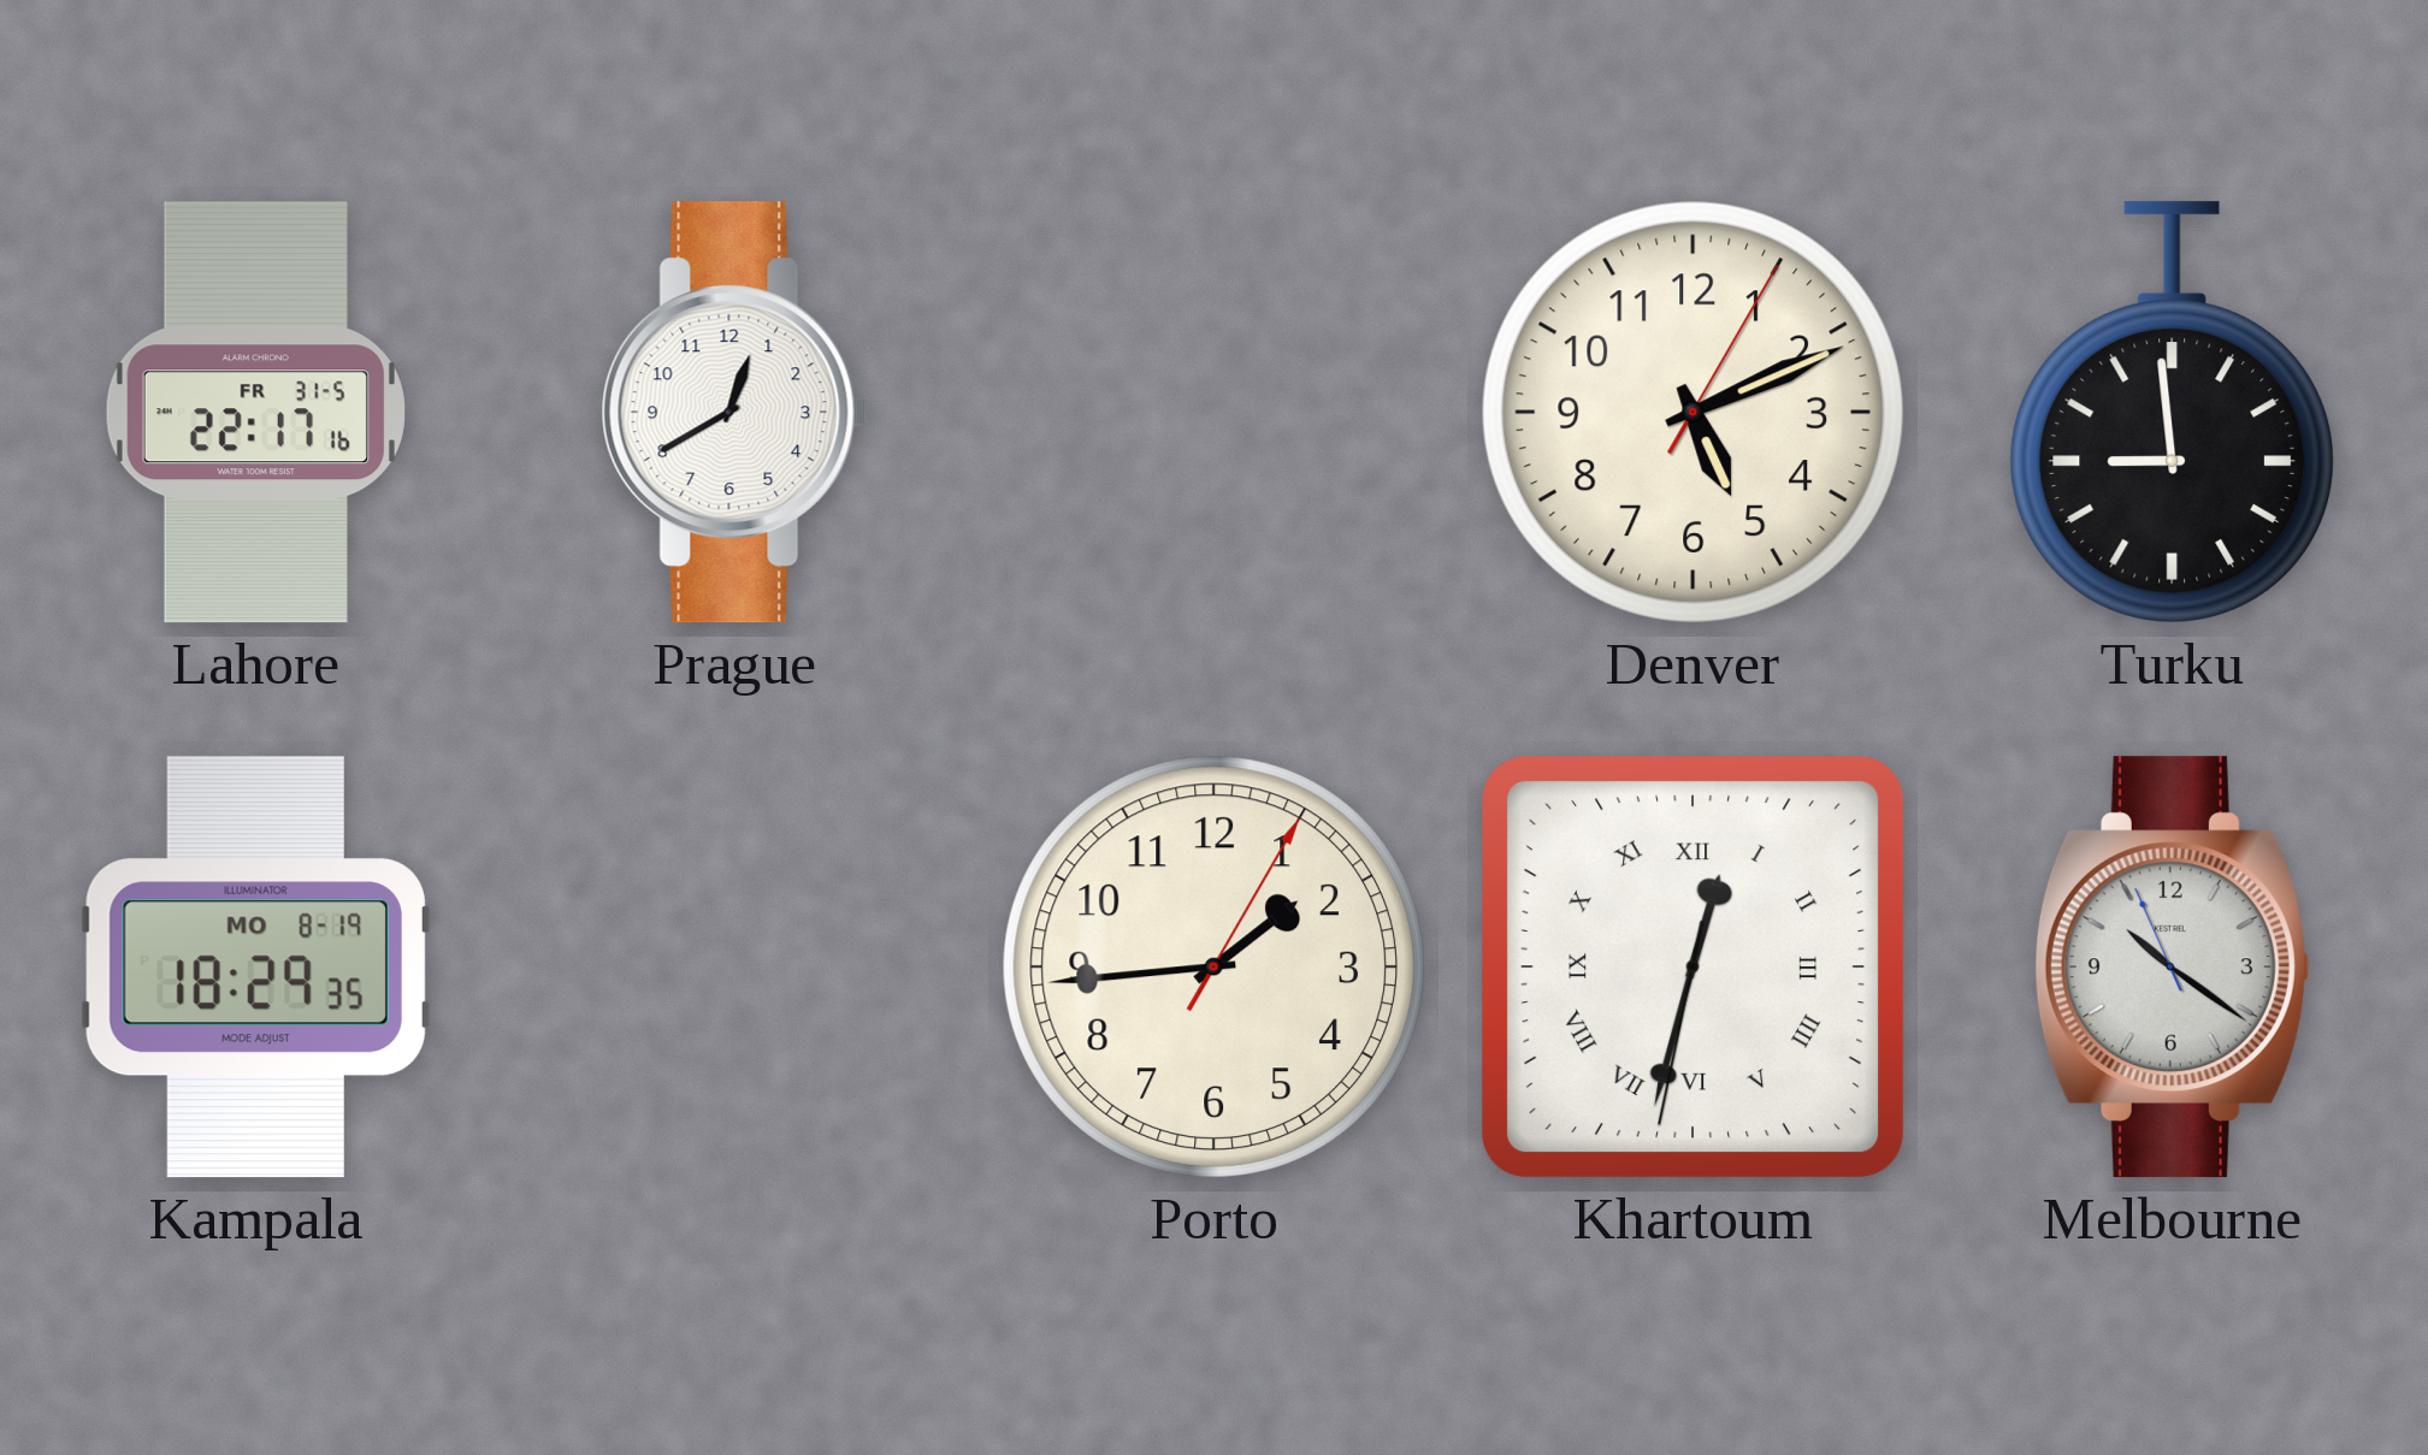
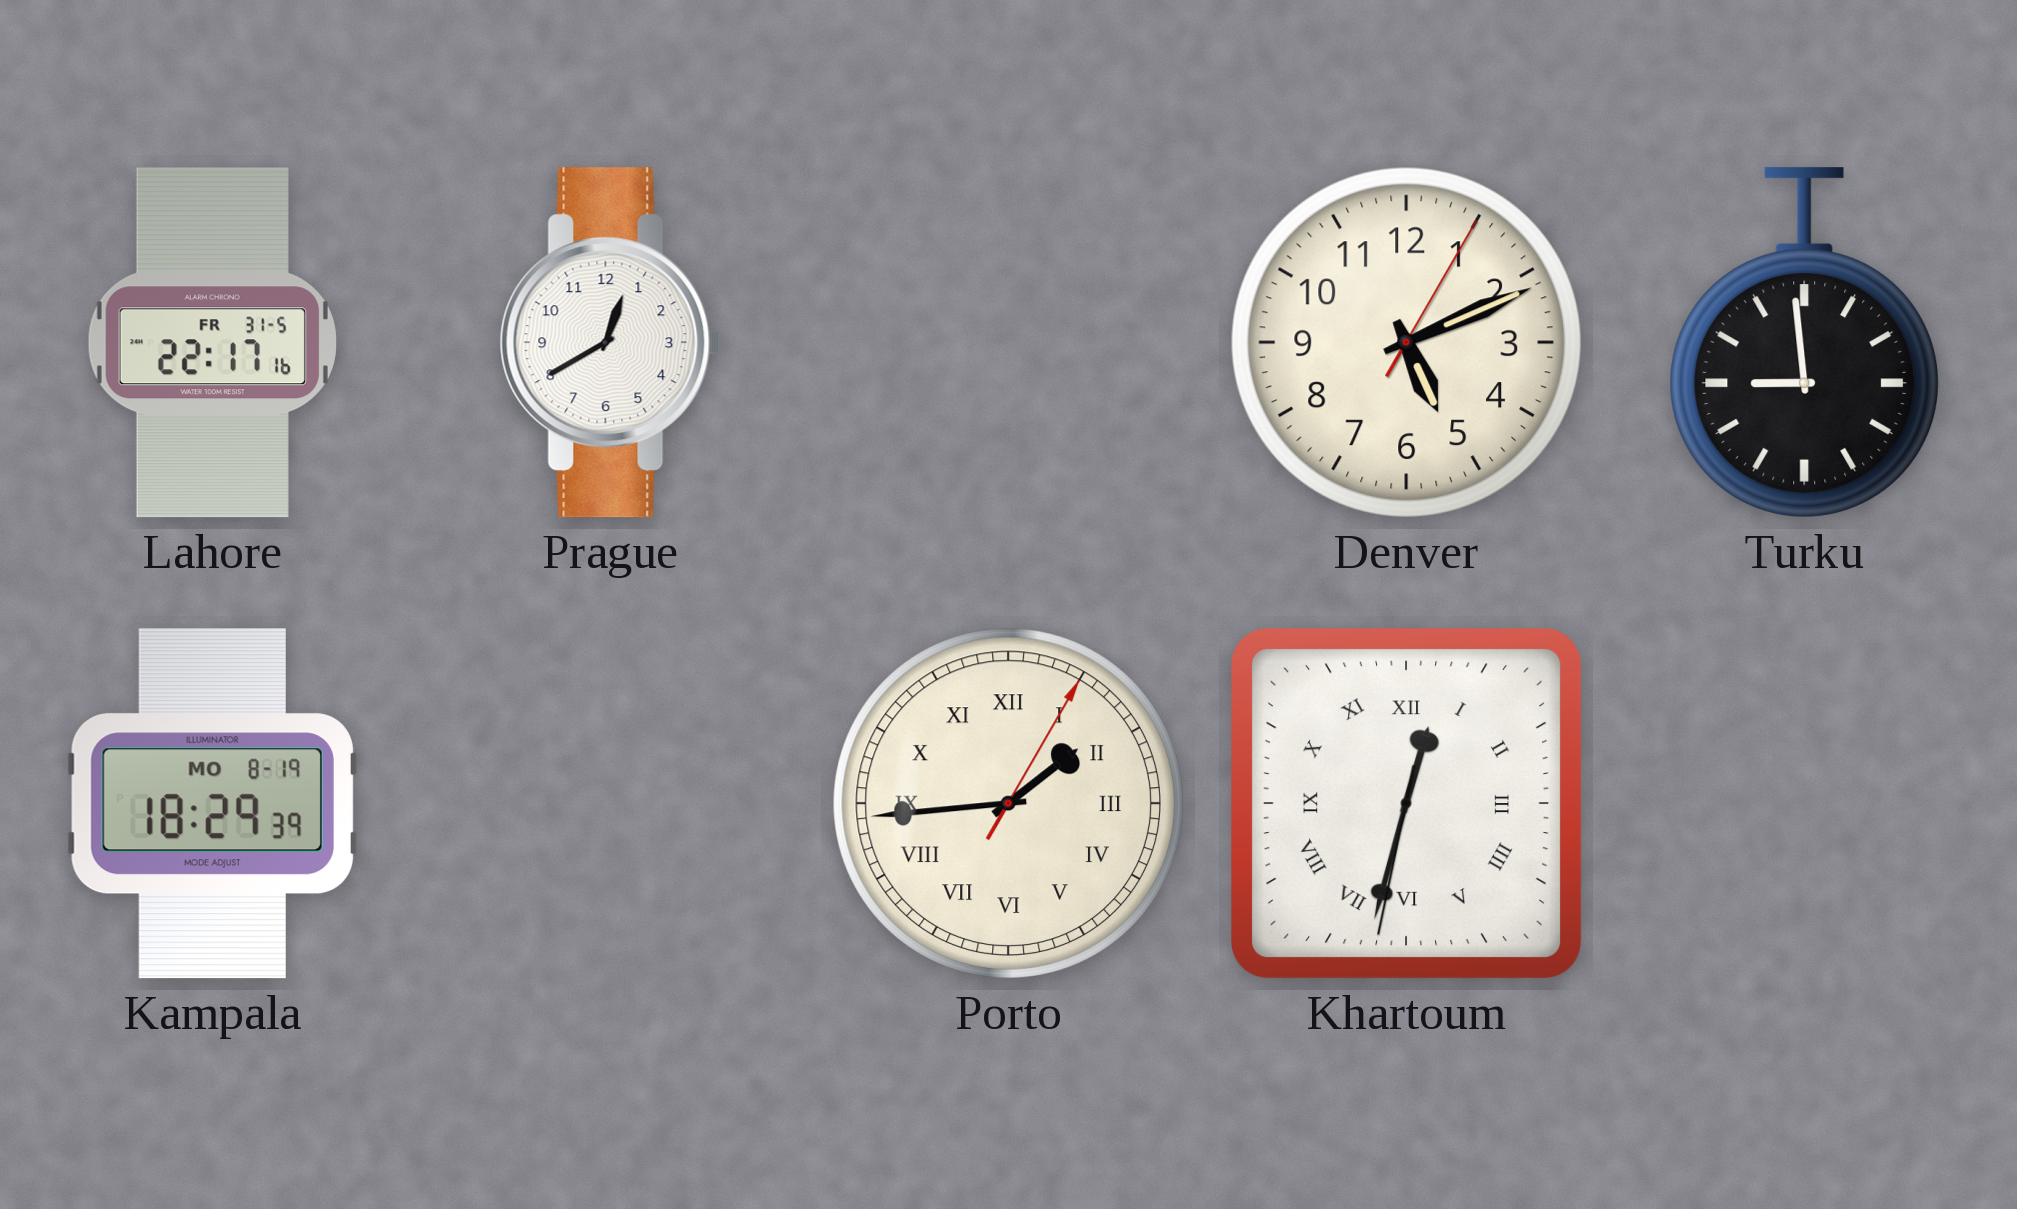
Kampala: 18:29:35 -> 18:29:39
Porto numerals: Arabic -> Roman
Melbourne: 10:20 -> none
